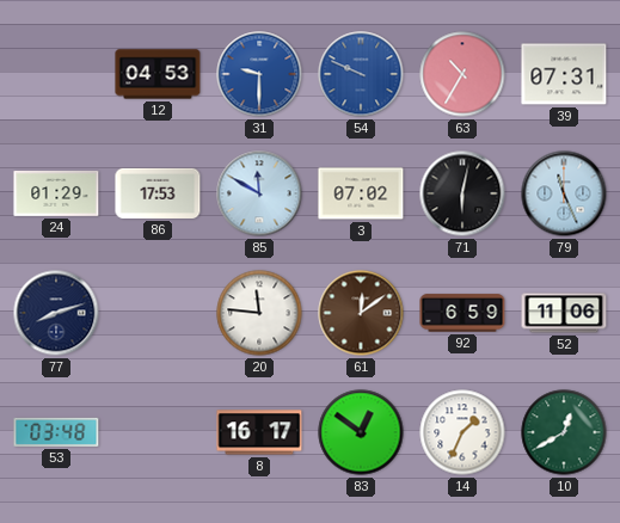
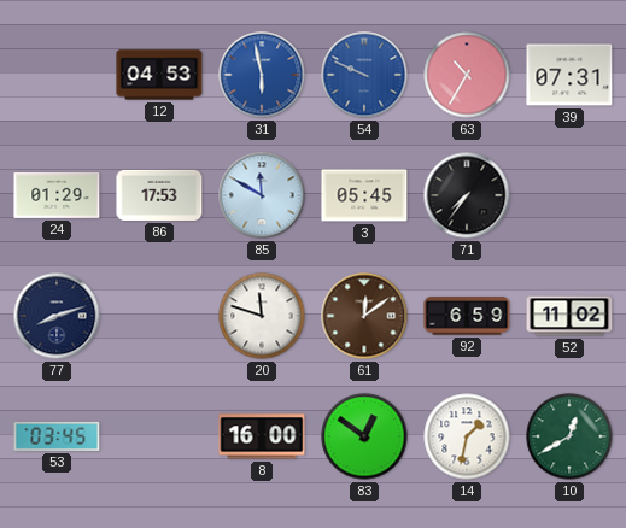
31: 9:30 -> 5:58
3: 07:02 -> 05:45
71: 6:02 -> 7:36
79: 11:26 -> none
20: 11:46 -> 11:48
52: 11:06 -> 11:02
53: 03:48 -> 03:45
8: 16:17 -> 16:00
14: 1:34 -> 1:32
